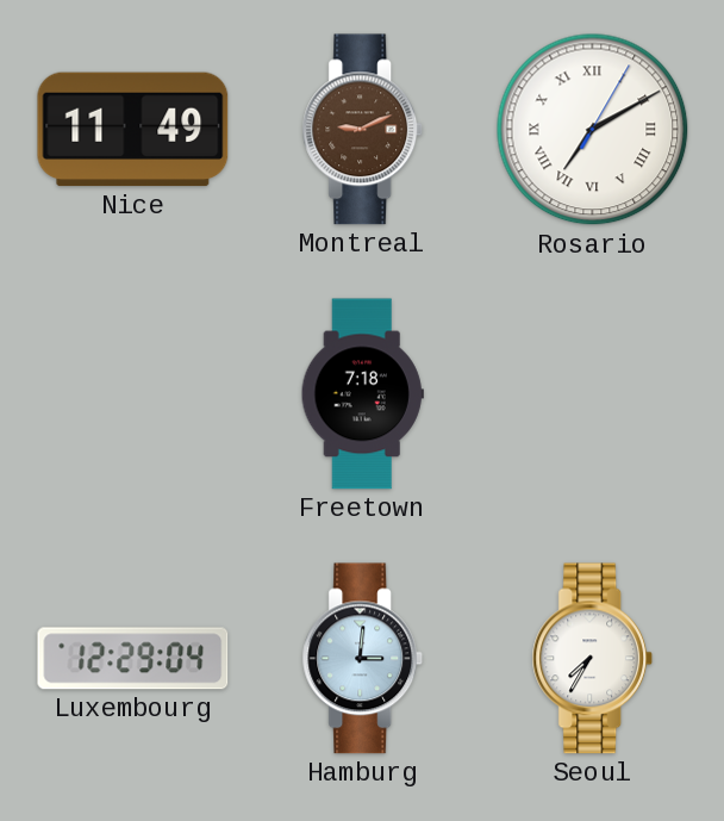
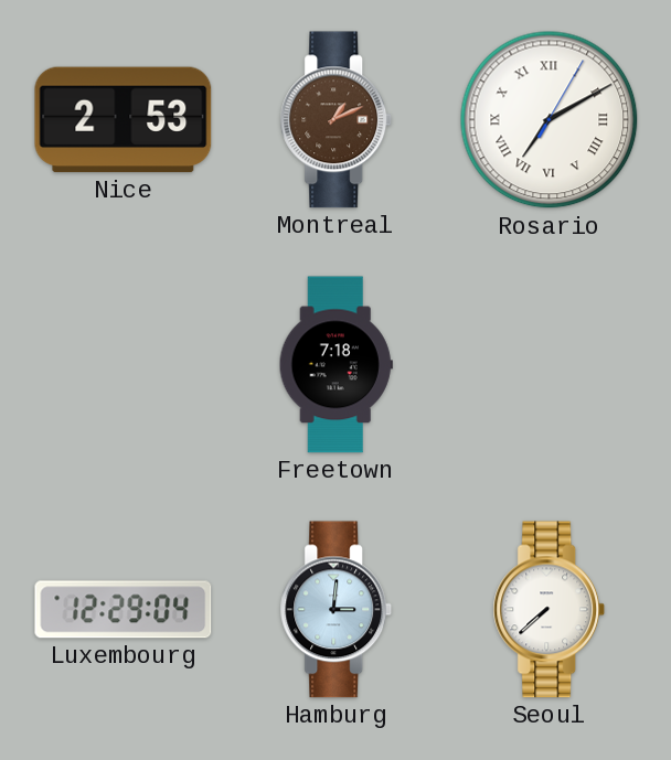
Nice: 11:49 -> 2:53
Montreal: 9:11 -> 1:11
Seoul: 7:35 -> 7:38
